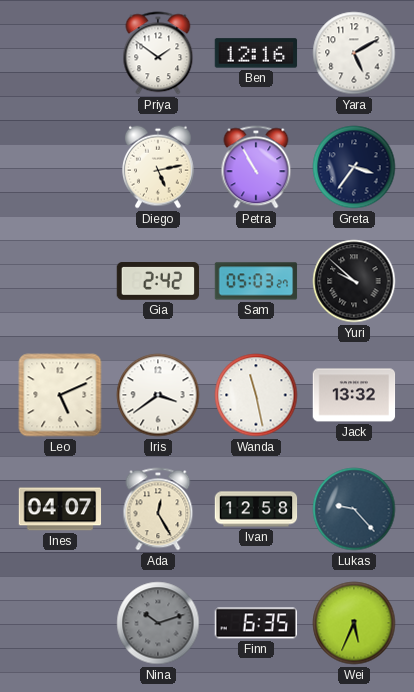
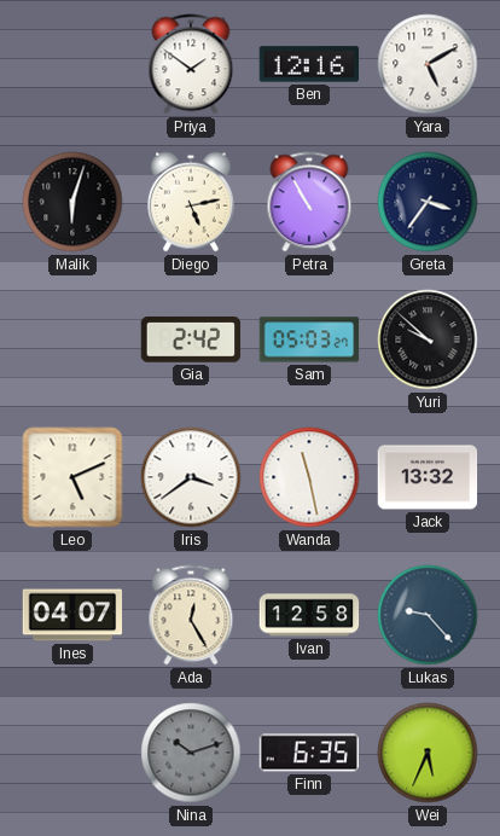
Malik: none -> 6:03
